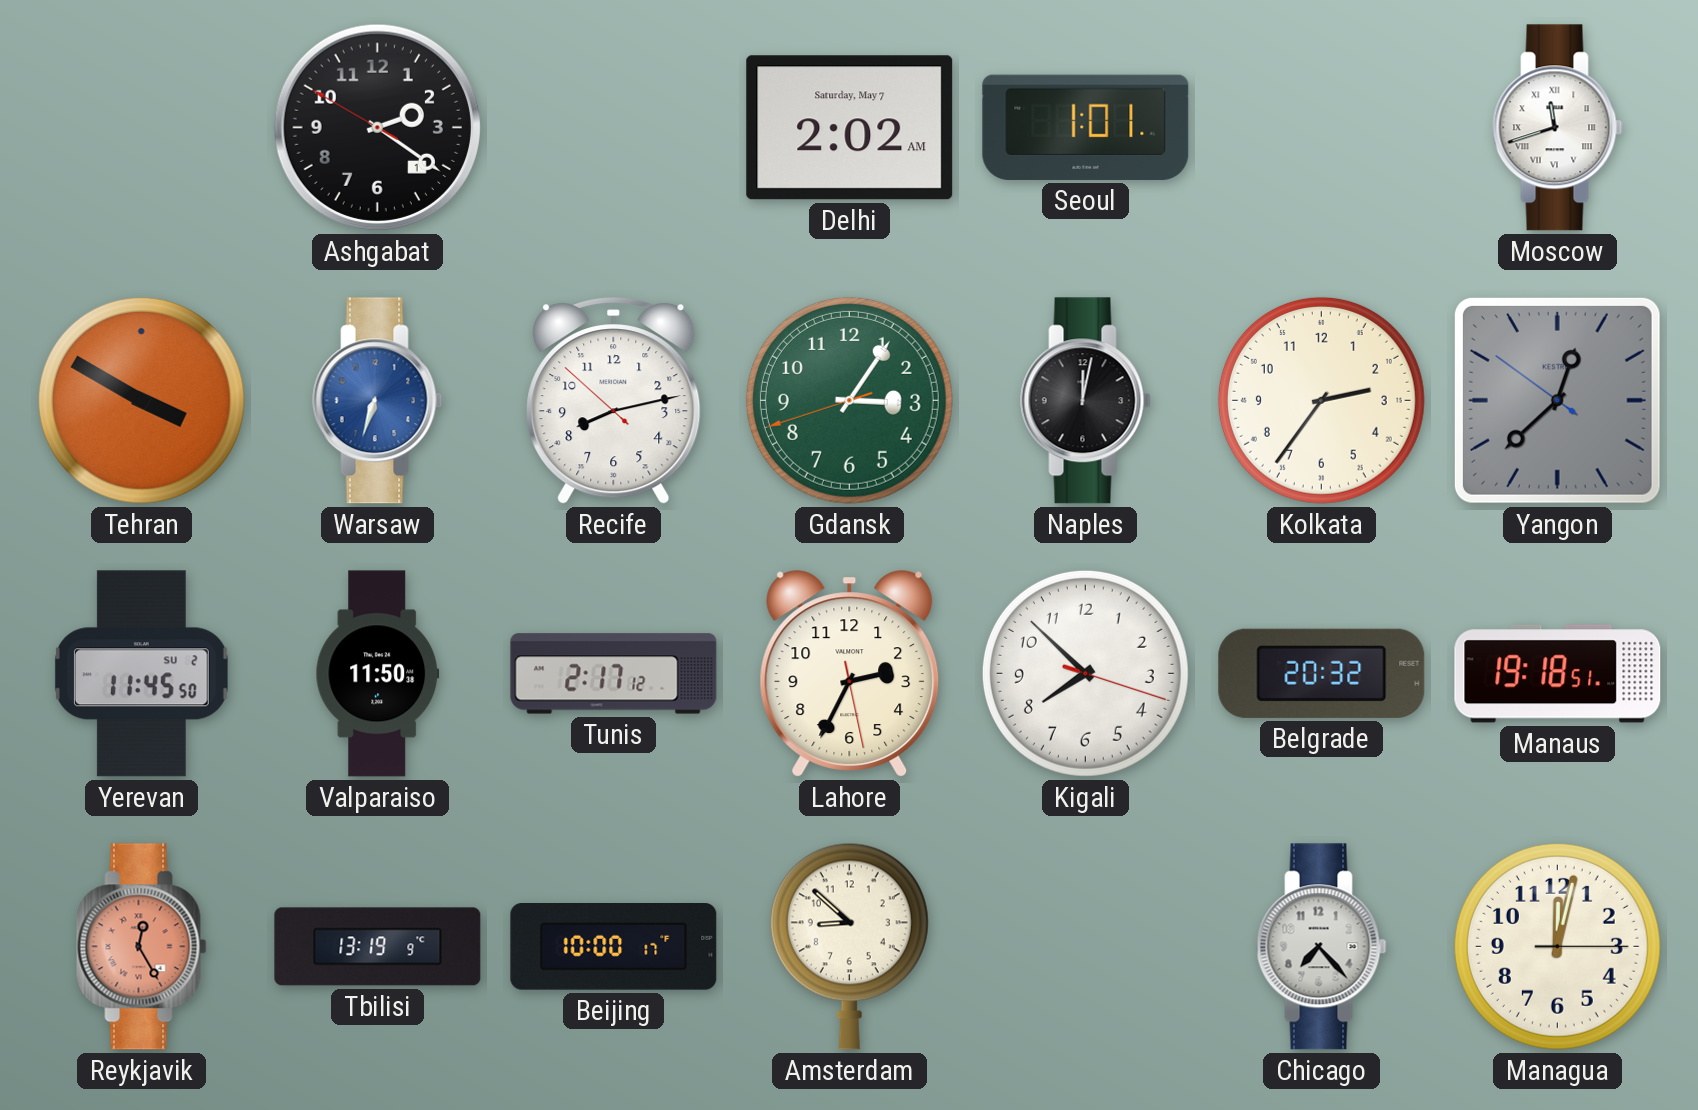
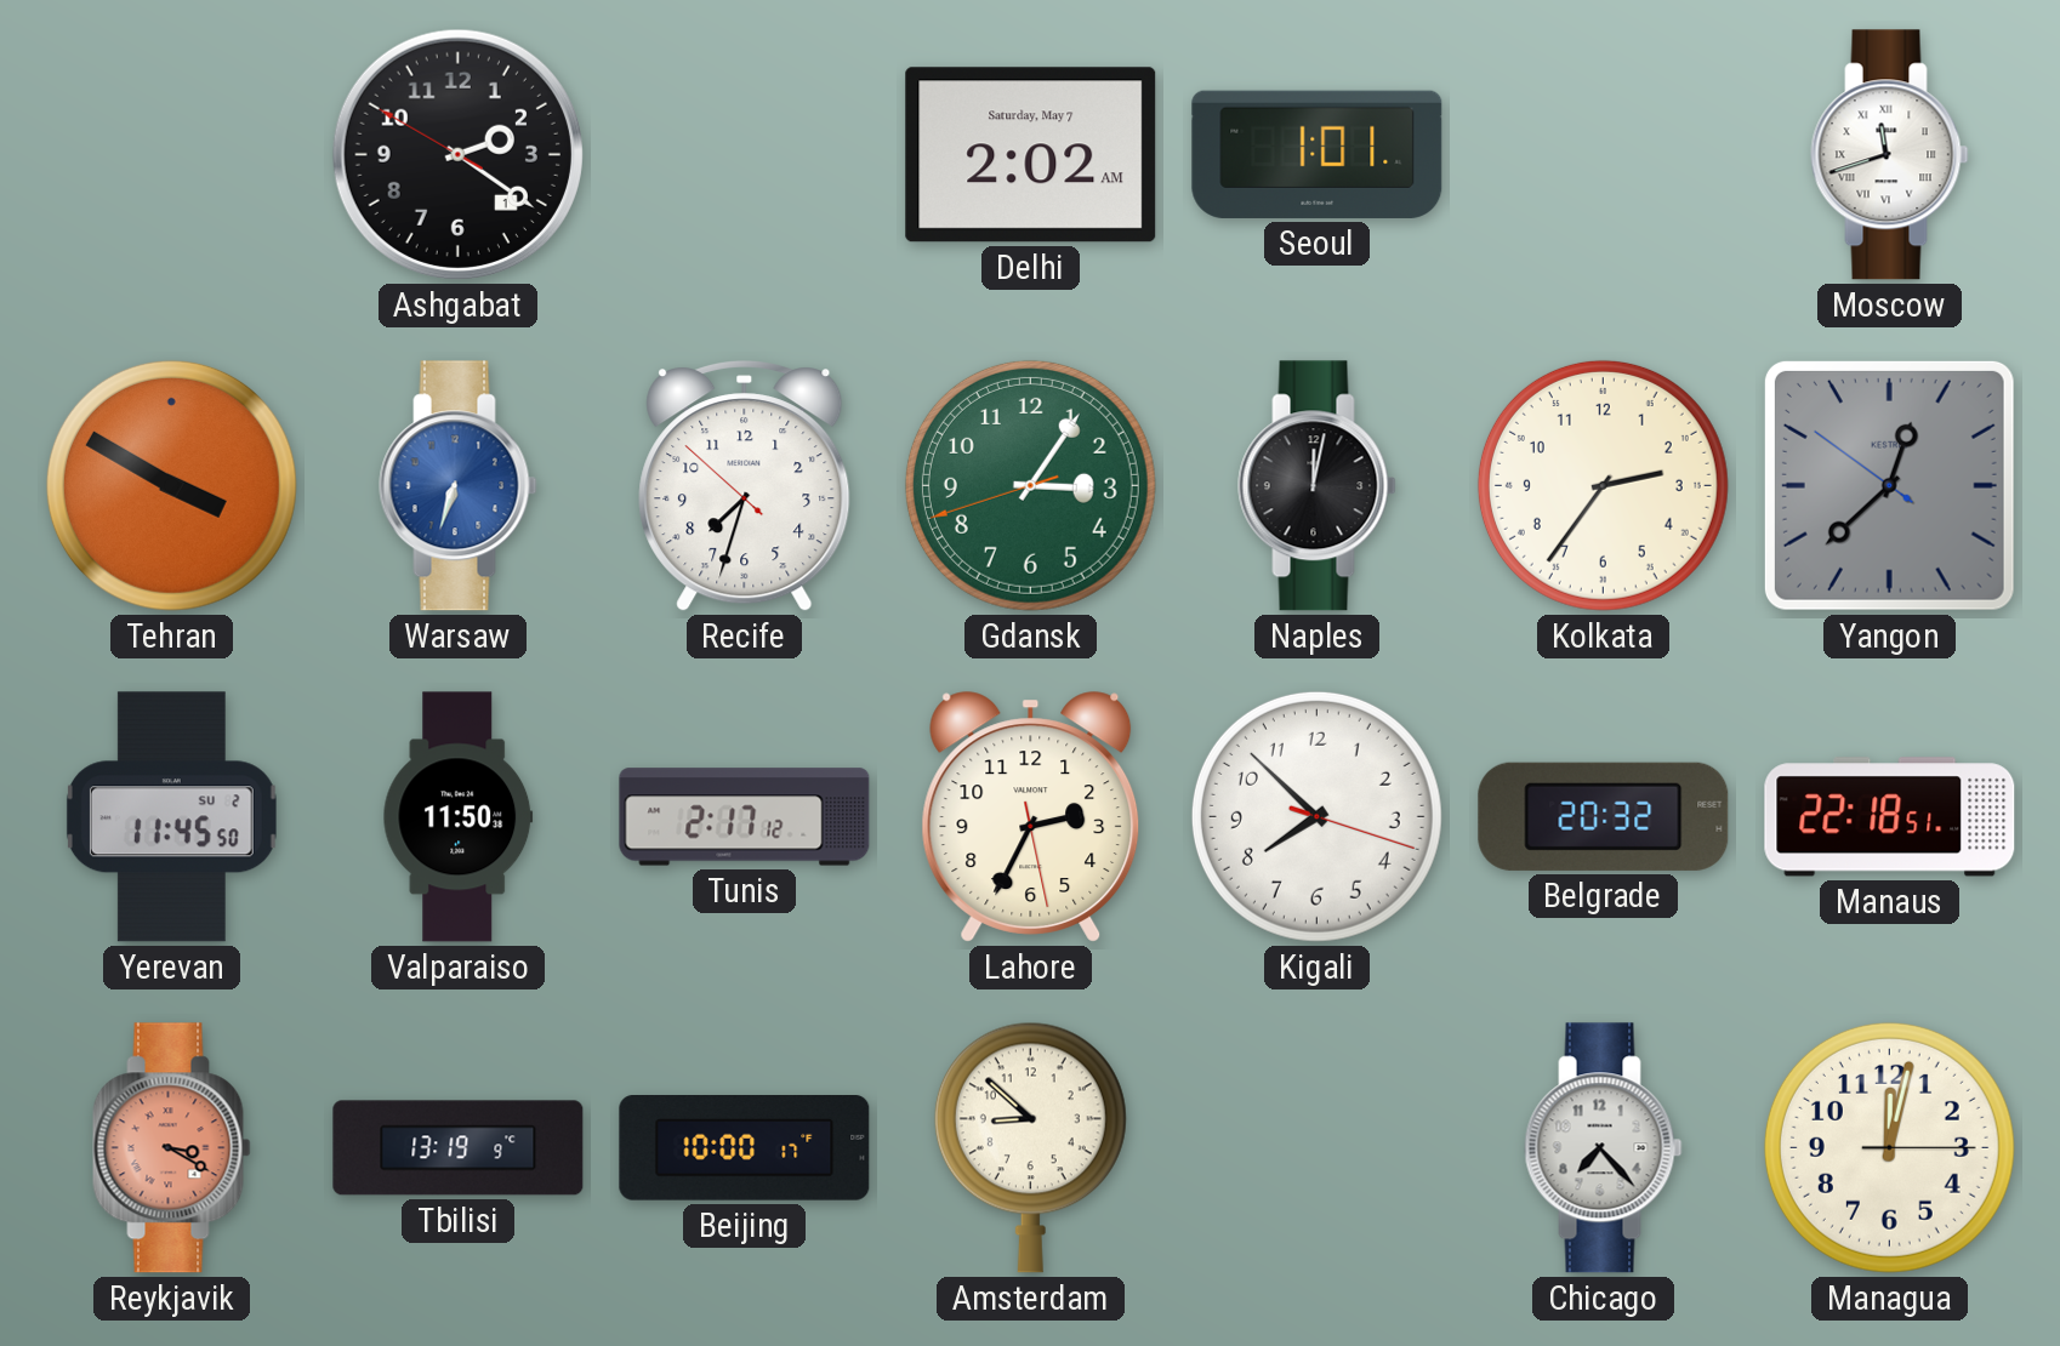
Recife: 8:12 -> 7:32
Manaus: 19:18 -> 22:18
Reykjavik: 12:25 -> 3:20
